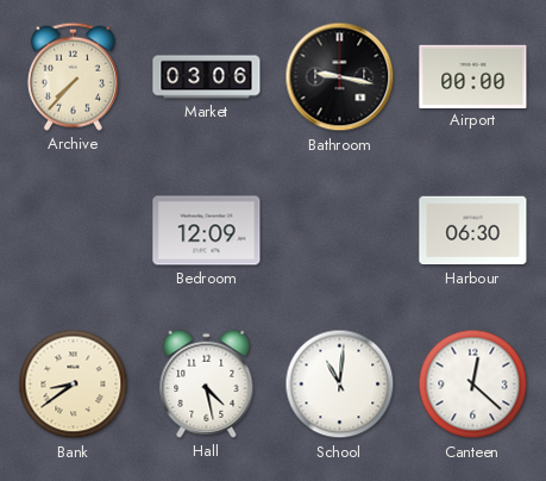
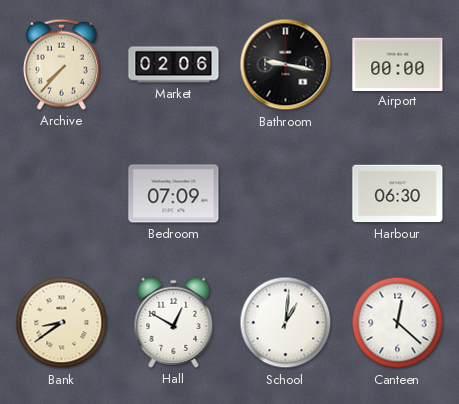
Market: 03:06 -> 02:06
Bedroom: 12:09 -> 07:09
Hall: 4:28 -> 12:50
School: 11:01 -> 1:01
